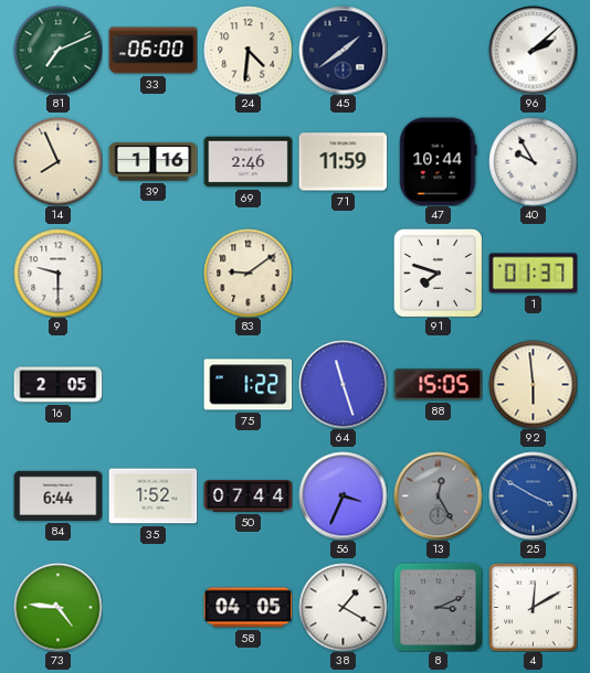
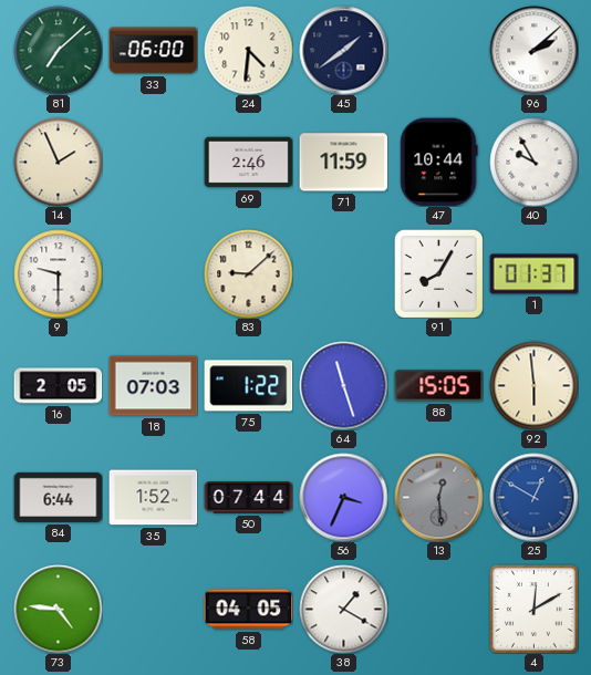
81: 7:11 -> 7:08
14: 7:56 -> 1:56
39: 1:16 -> none
83: 9:09 -> 9:08
91: 7:48 -> 8:05
18: none -> 07:03
13: 12:25 -> 12:29
25: 3:50 -> 12:50
8: 3:11 -> none
